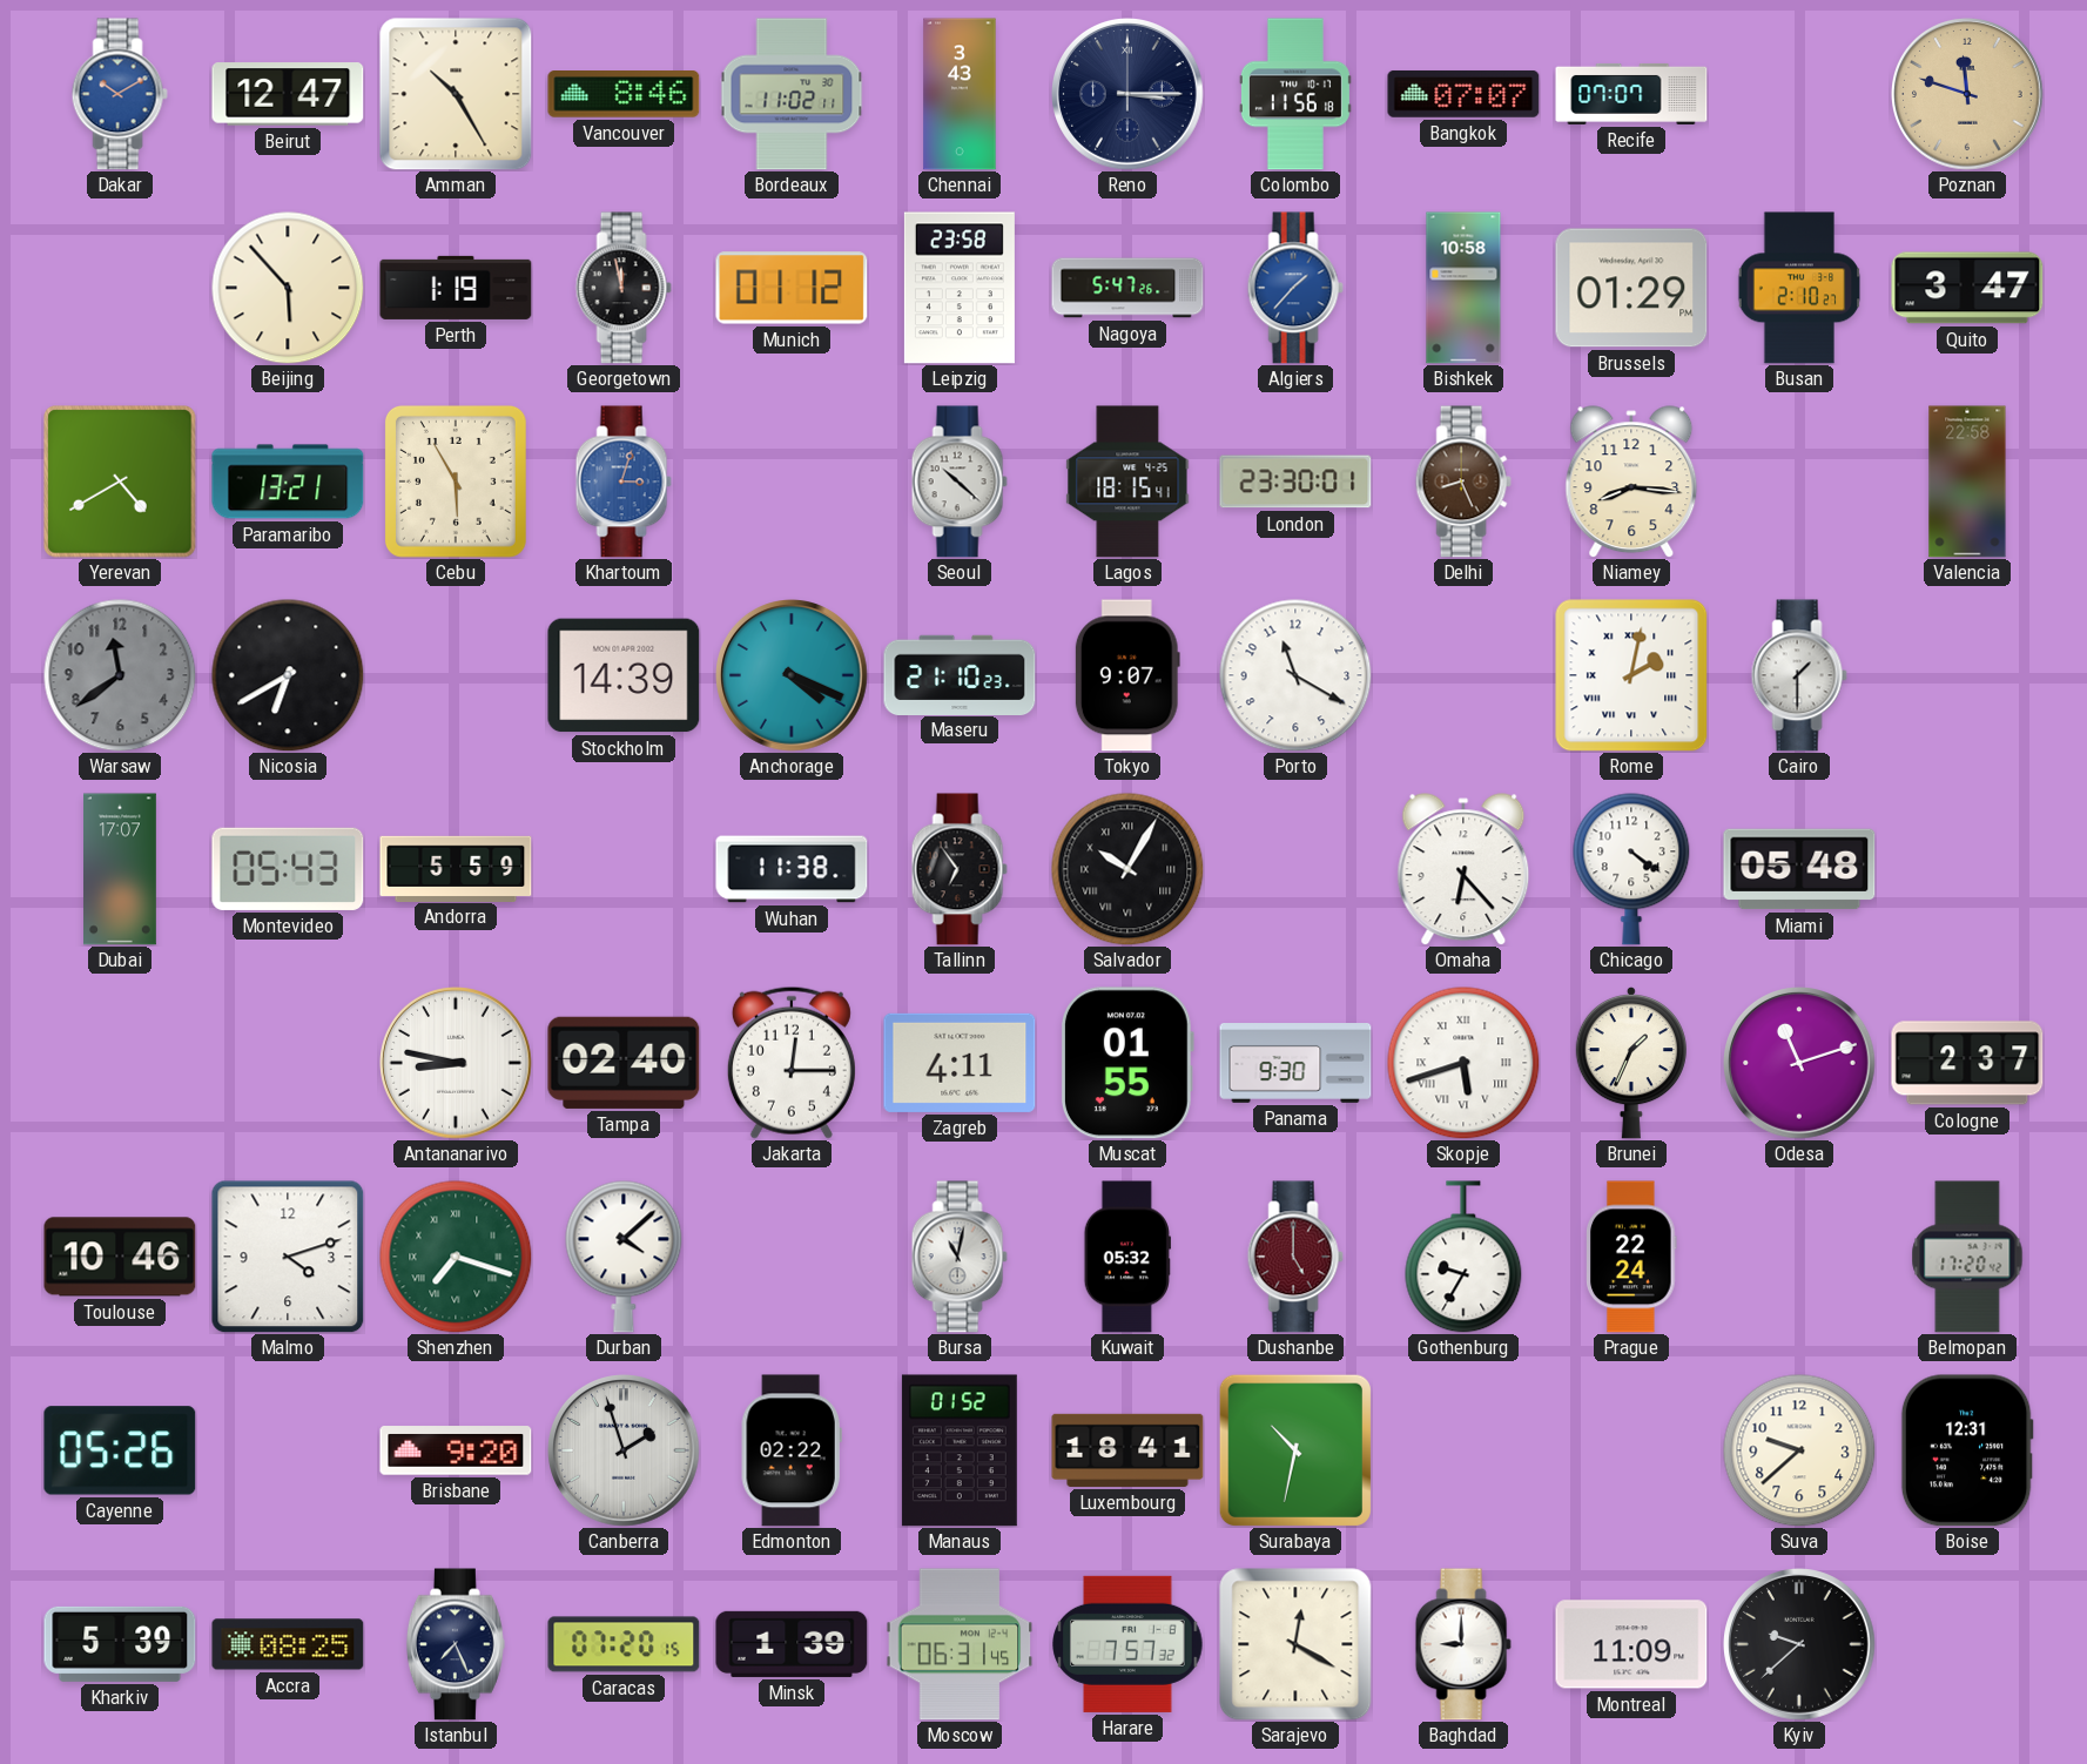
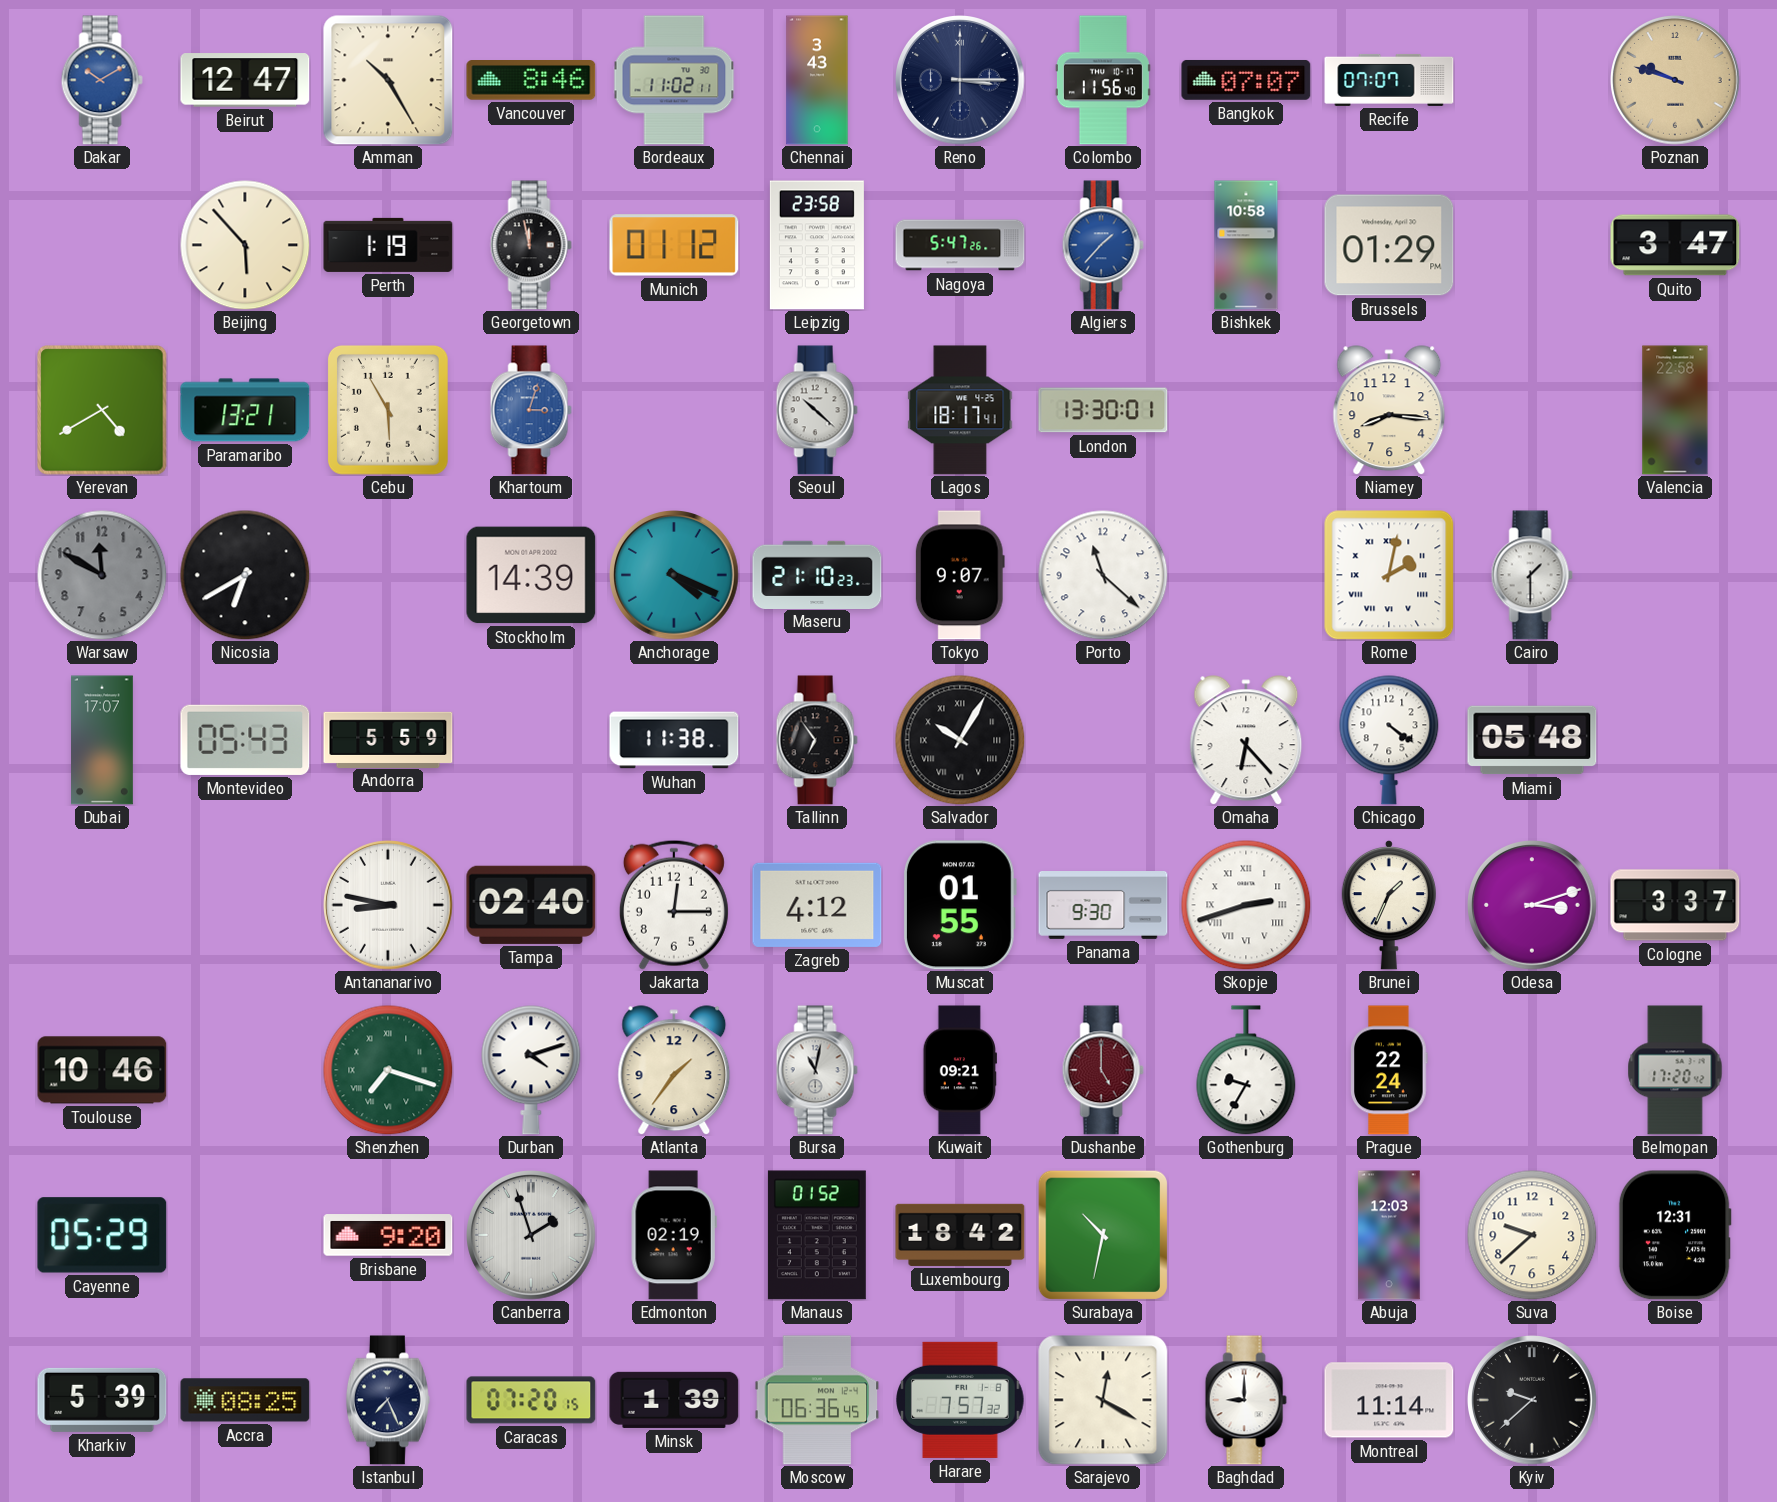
Colombo: 11:56:18 -> 11:56:40
Poznan: 11:48 -> 9:48
Busan: 2:10 -> none
Lagos: 18:15 -> 18:17
London: 23:30 -> 13:30
Delhi: 8:26 -> none
Warsaw: 11:39 -> 11:50
Porto: 11:20 -> 11:22
Zagreb: 4:11 -> 4:12
Skopje: 5:42 -> 2:42
Odesa: 11:12 -> 3:12
Cologne: 2:37 -> 3:37
Malmo: 4:12 -> none
Durban: 4:08 -> 4:12
Atlanta: none -> 1:36
Kuwait: 05:32 -> 09:21
Cayenne: 05:26 -> 05:29
Edmonton: 02:22 -> 02:19
Luxembourg: 18:41 -> 18:42
Abuja: none -> 12:03
Moscow: 06:31 -> 06:36
Montreal: 11:09 -> 11:14
